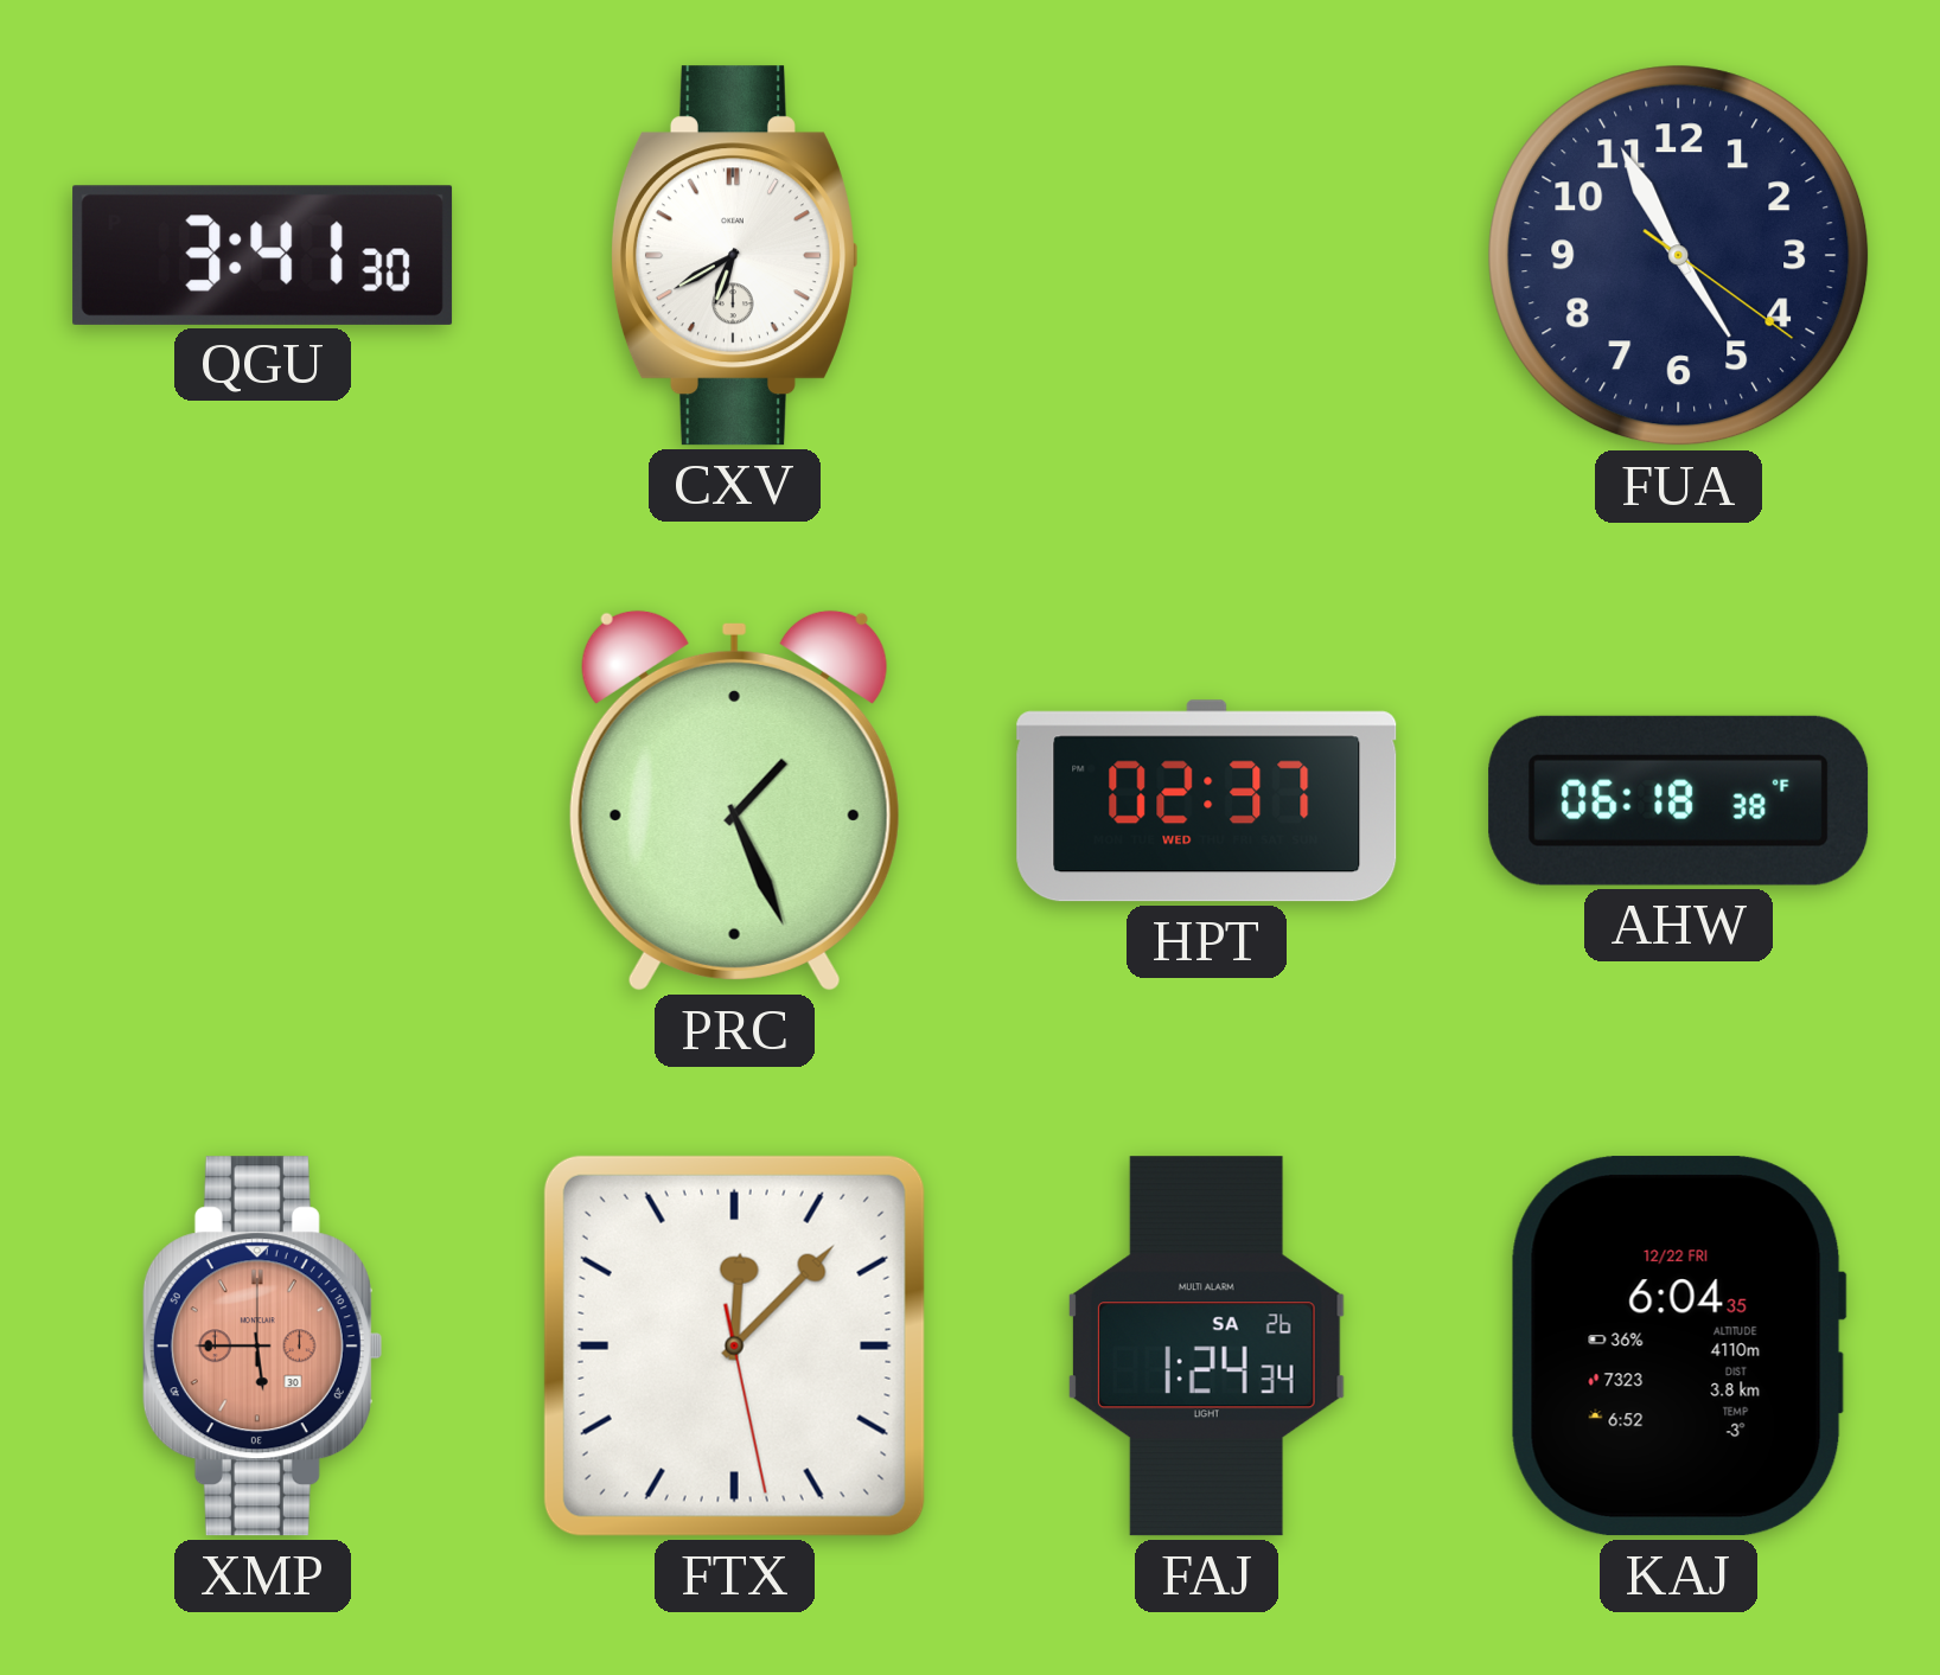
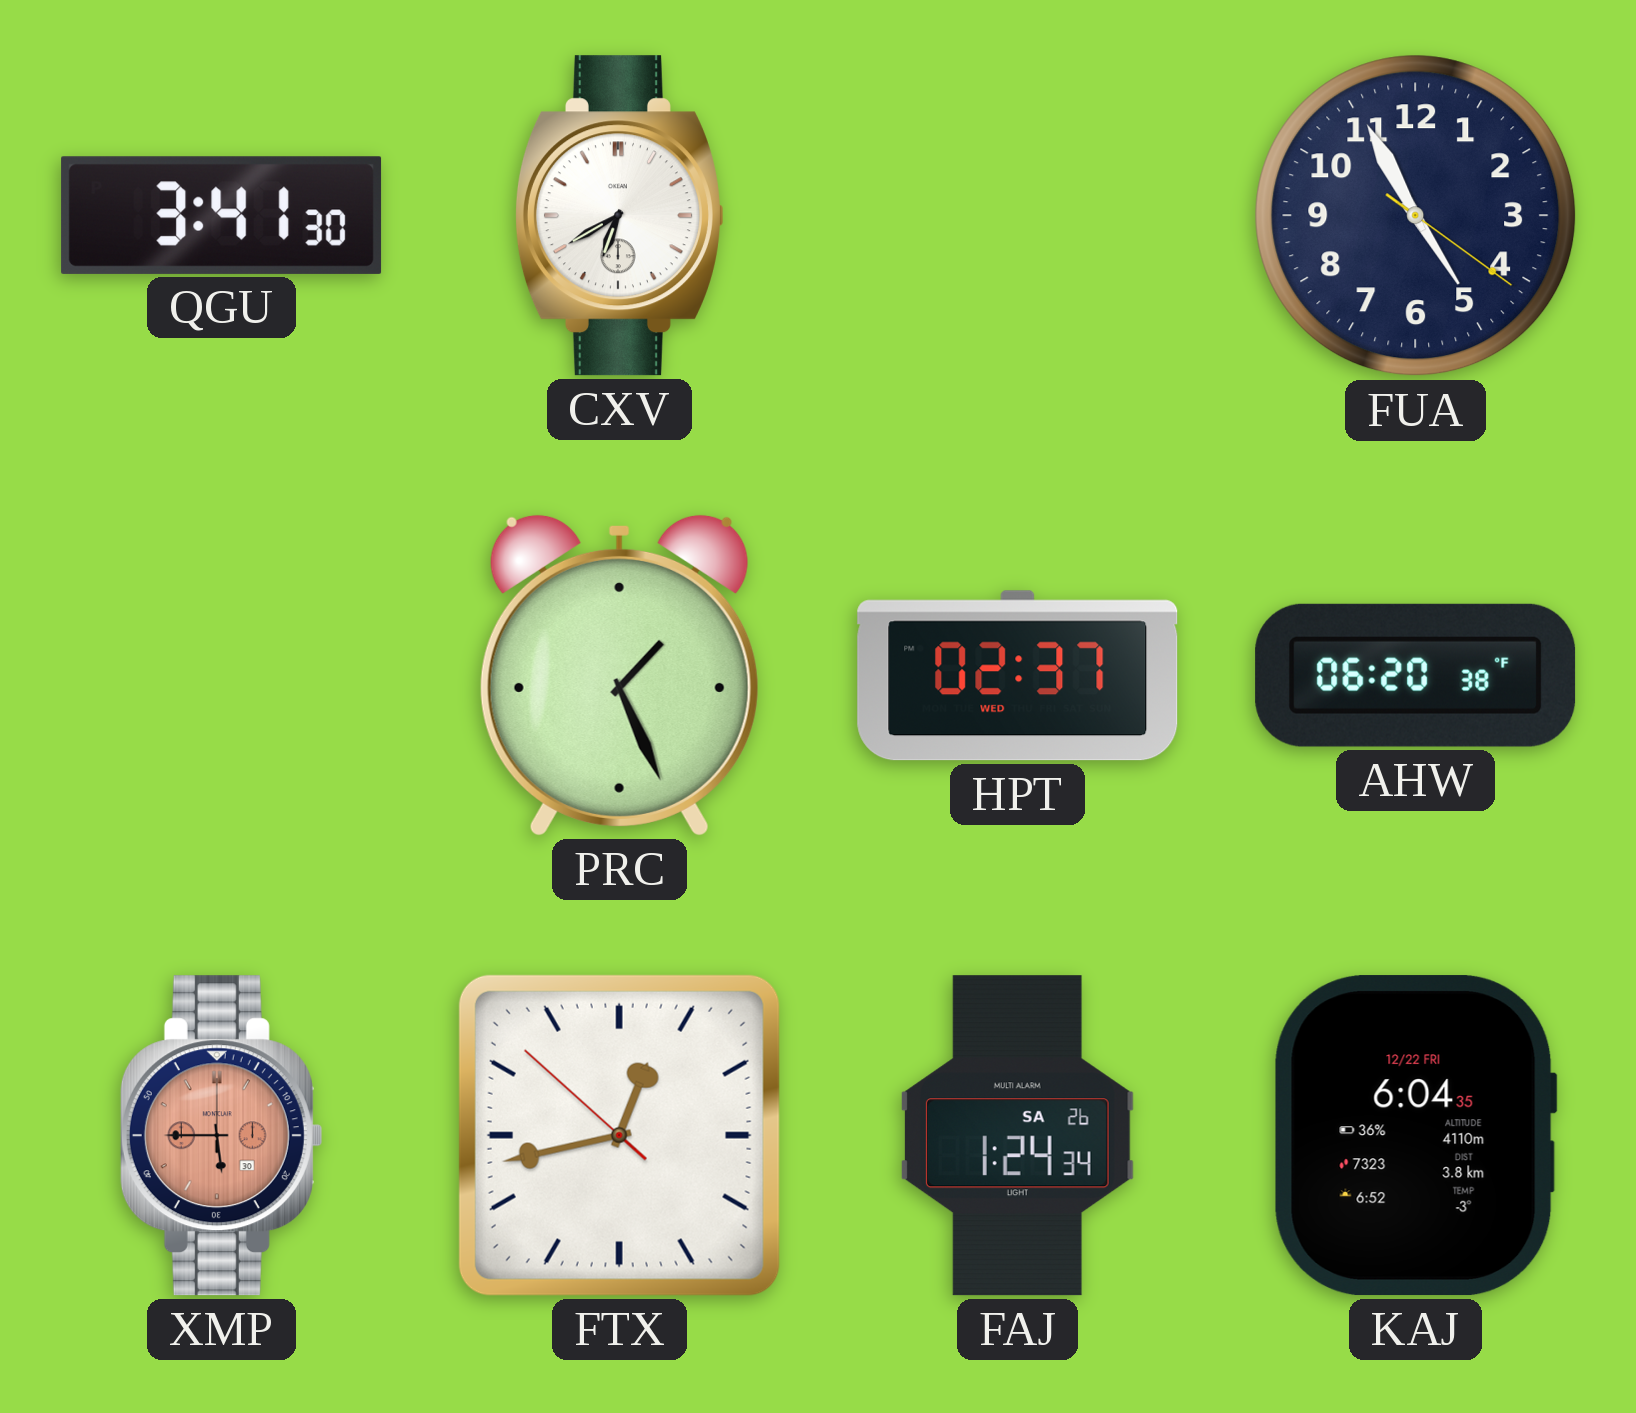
AHW: 06:18 -> 06:20
FTX: 12:07 -> 12:42
